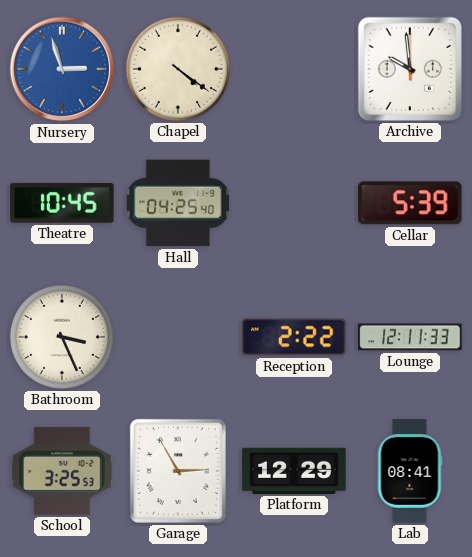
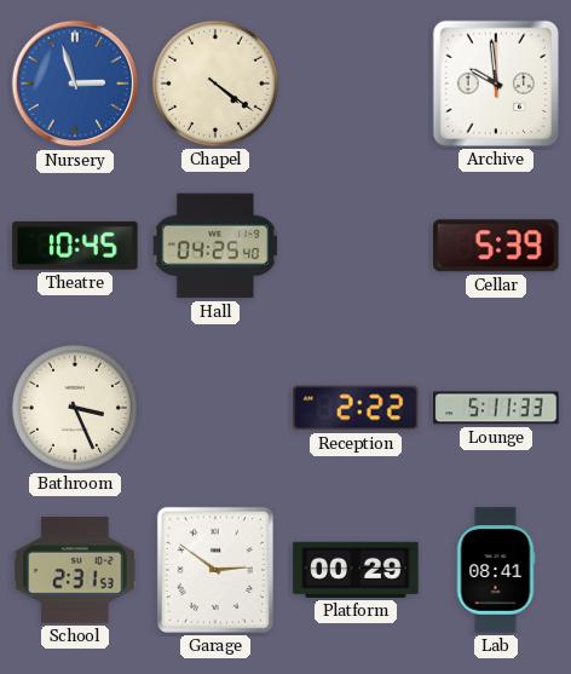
Lounge: 12:11 -> 5:11
School: 3:25 -> 2:31
Garage: 2:55 -> 2:51
Platform: 12:29 -> 00:29
